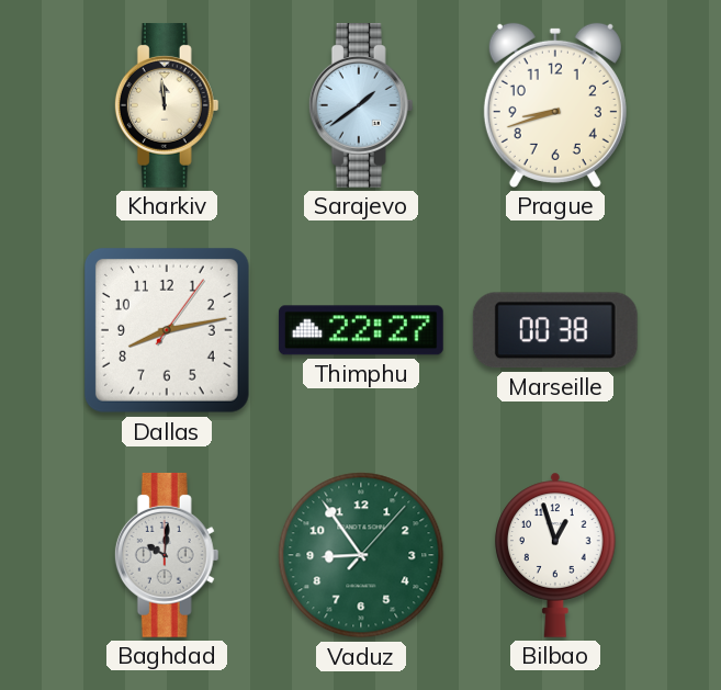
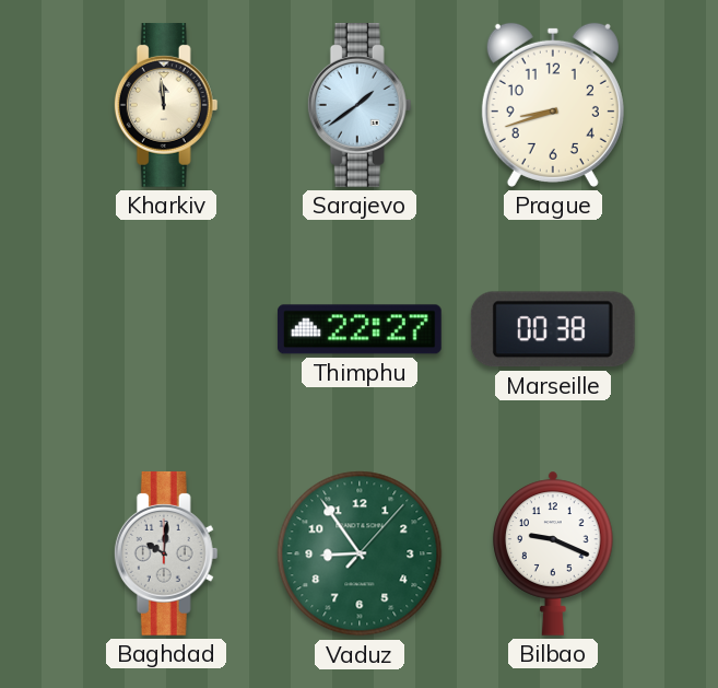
Dallas: 8:13 -> none
Bilbao: 12:57 -> 9:19
